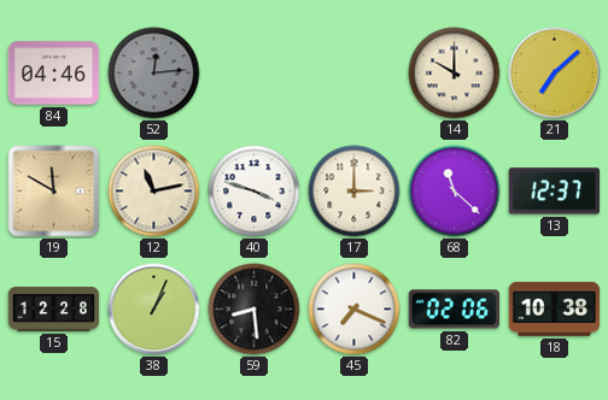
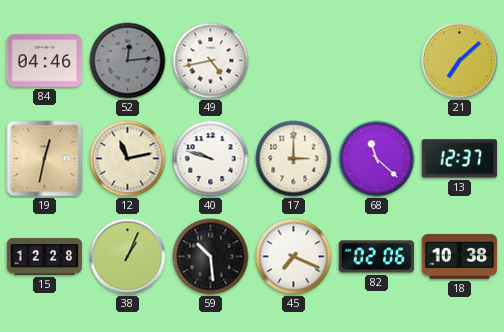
49: none -> 4:43
14: 10:00 -> none
19: 11:50 -> 12:32
40: 3:48 -> 9:48
59: 8:29 -> 10:29
